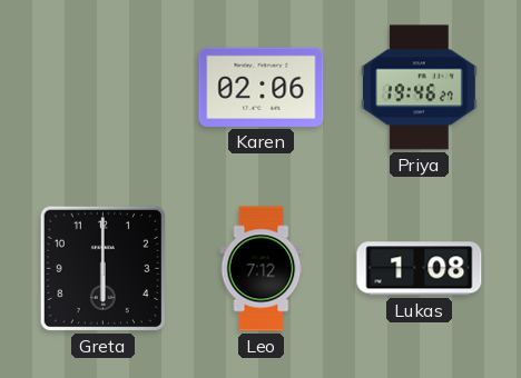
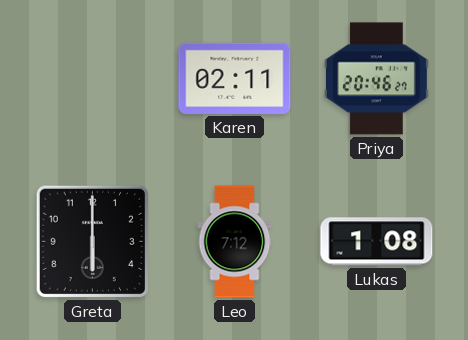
Karen: 02:06 -> 02:11
Priya: 19:46 -> 20:46
